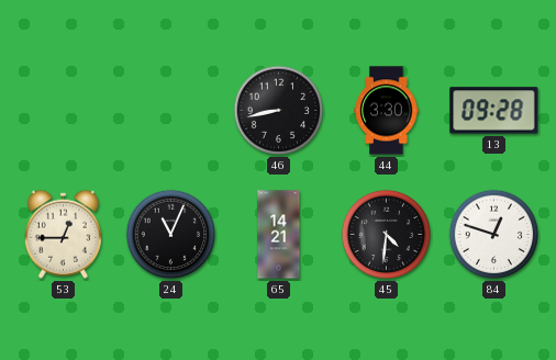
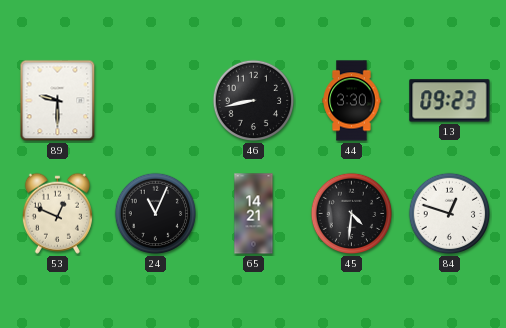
89: none -> 9:30
13: 09:28 -> 09:23
53: 12:45 -> 12:49
